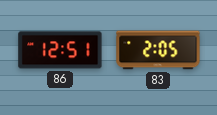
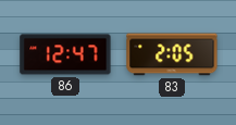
86: 12:51 -> 12:47
